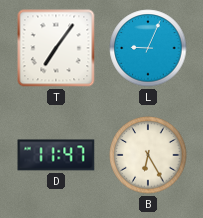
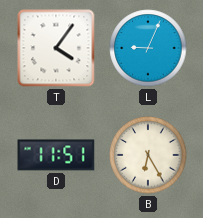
T: 7:06 -> 4:06
D: 11:47 -> 11:51
